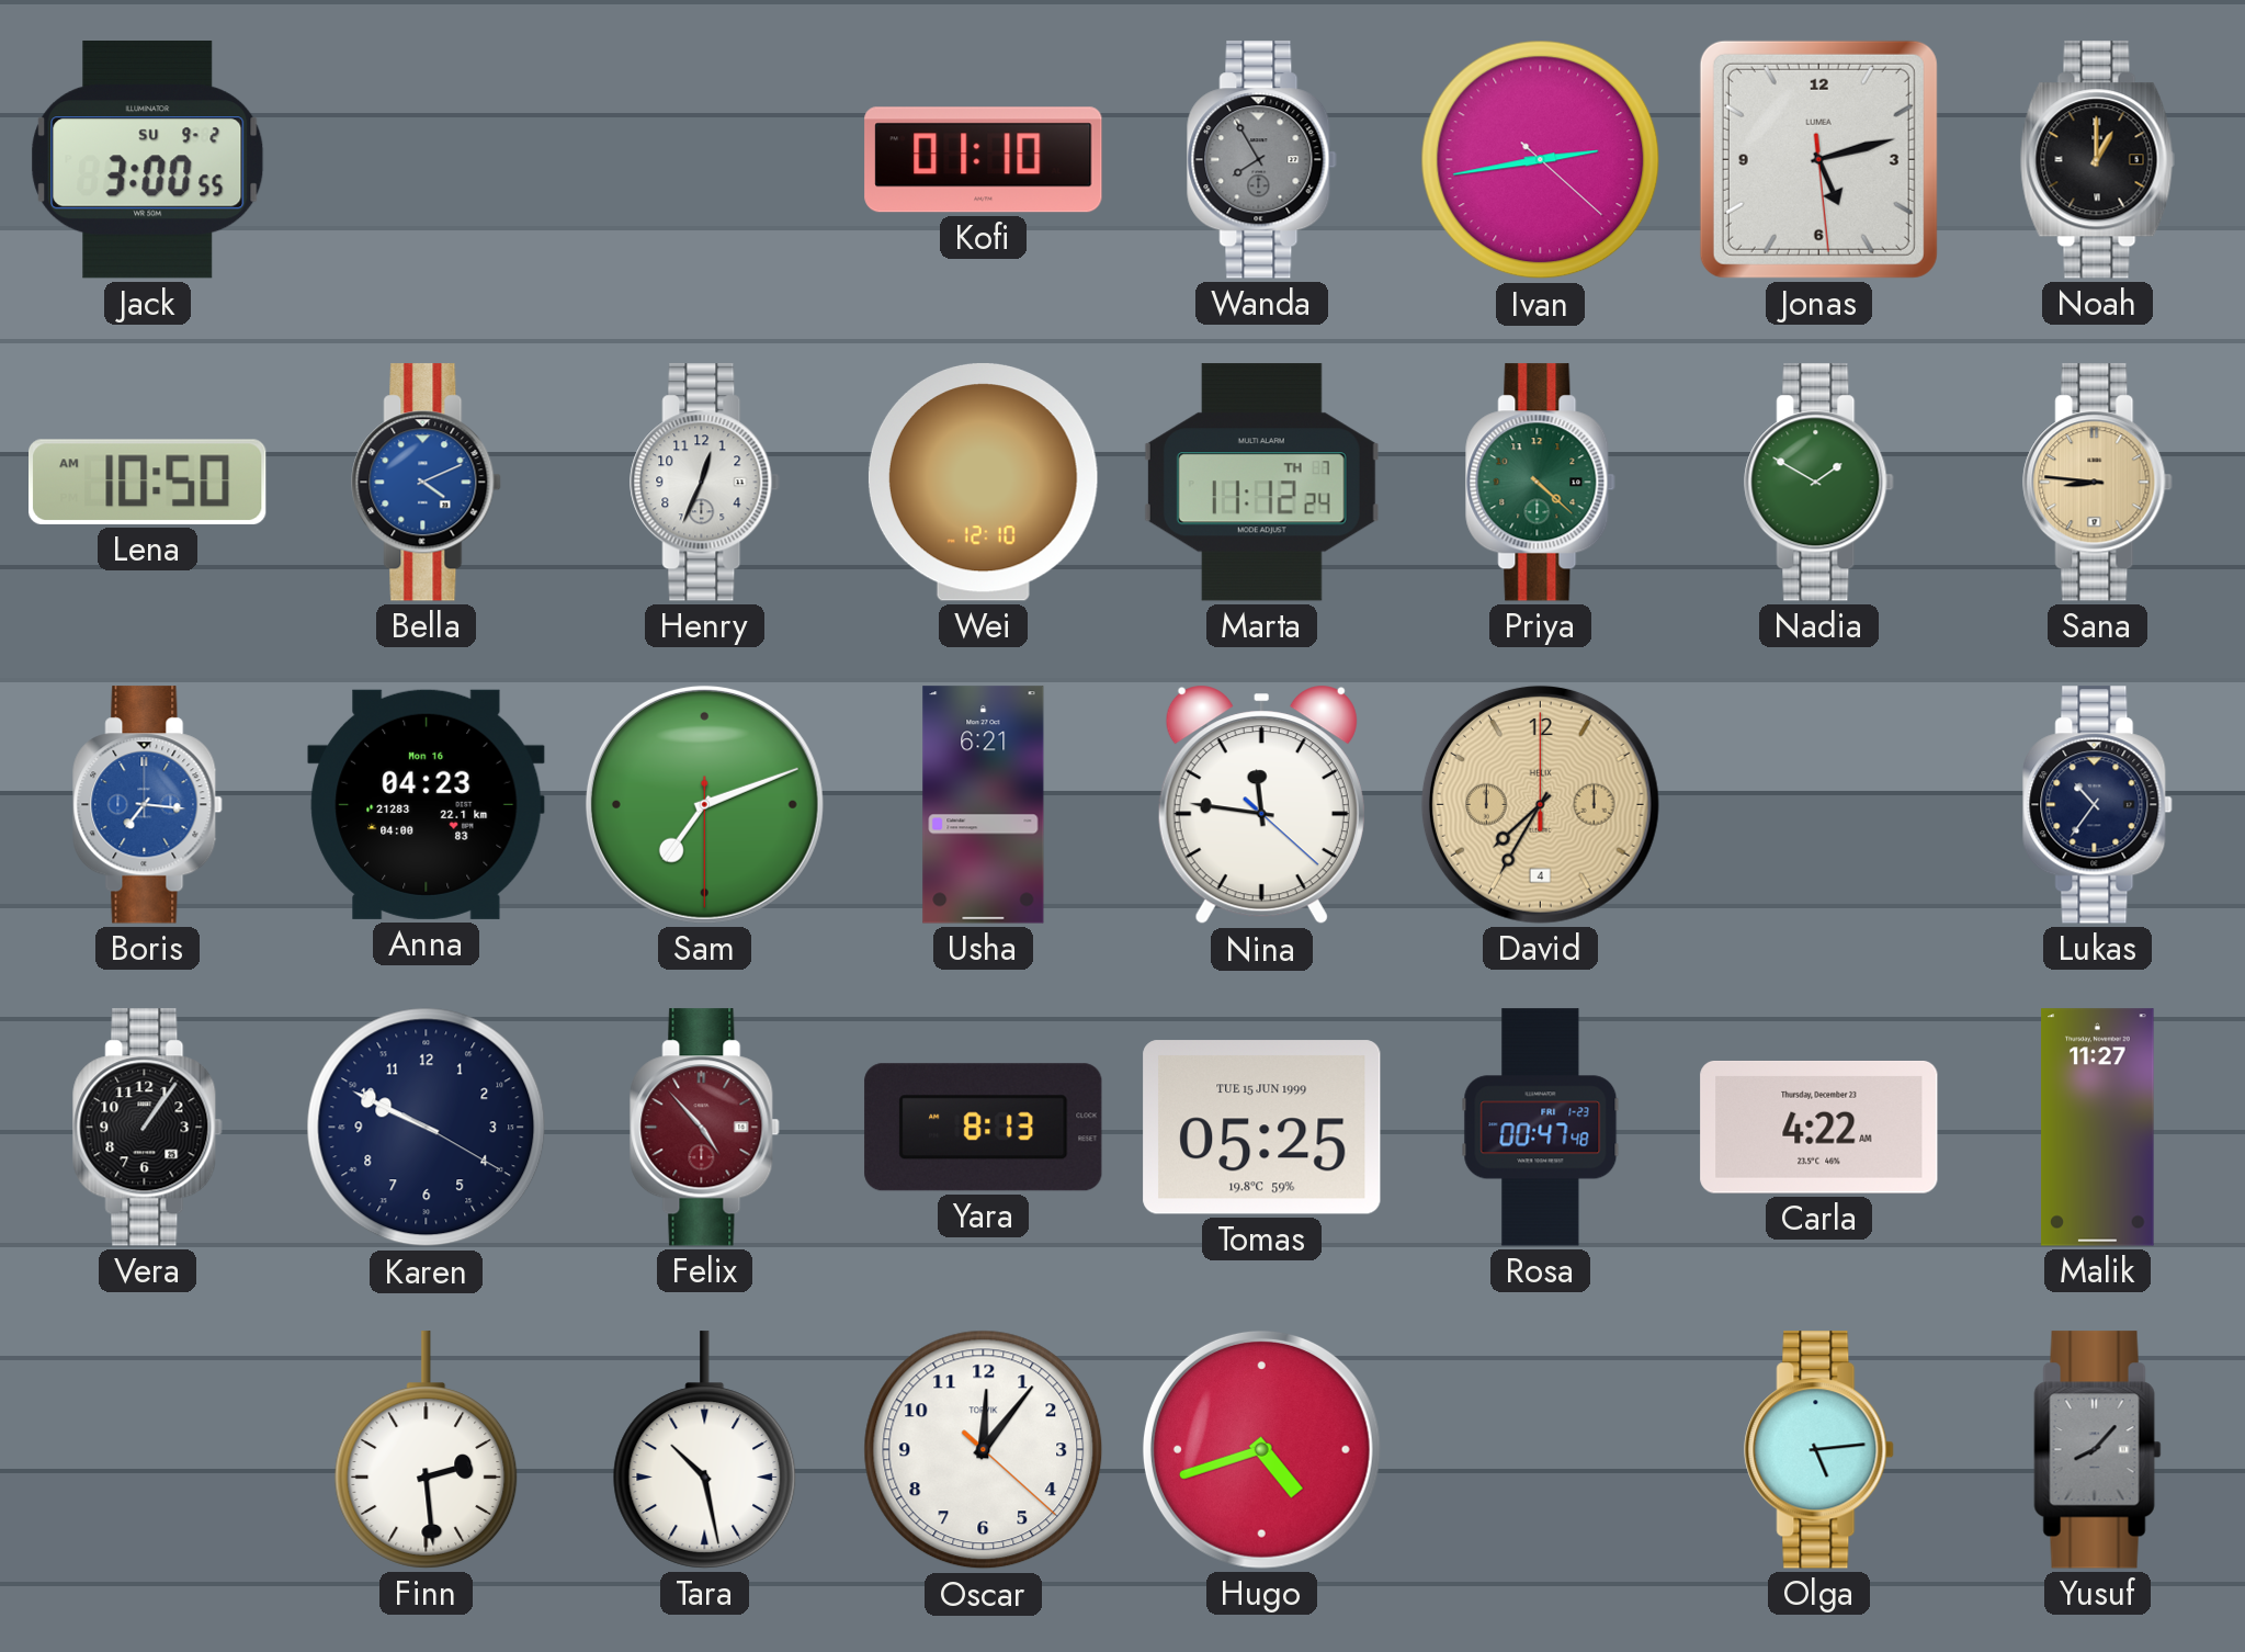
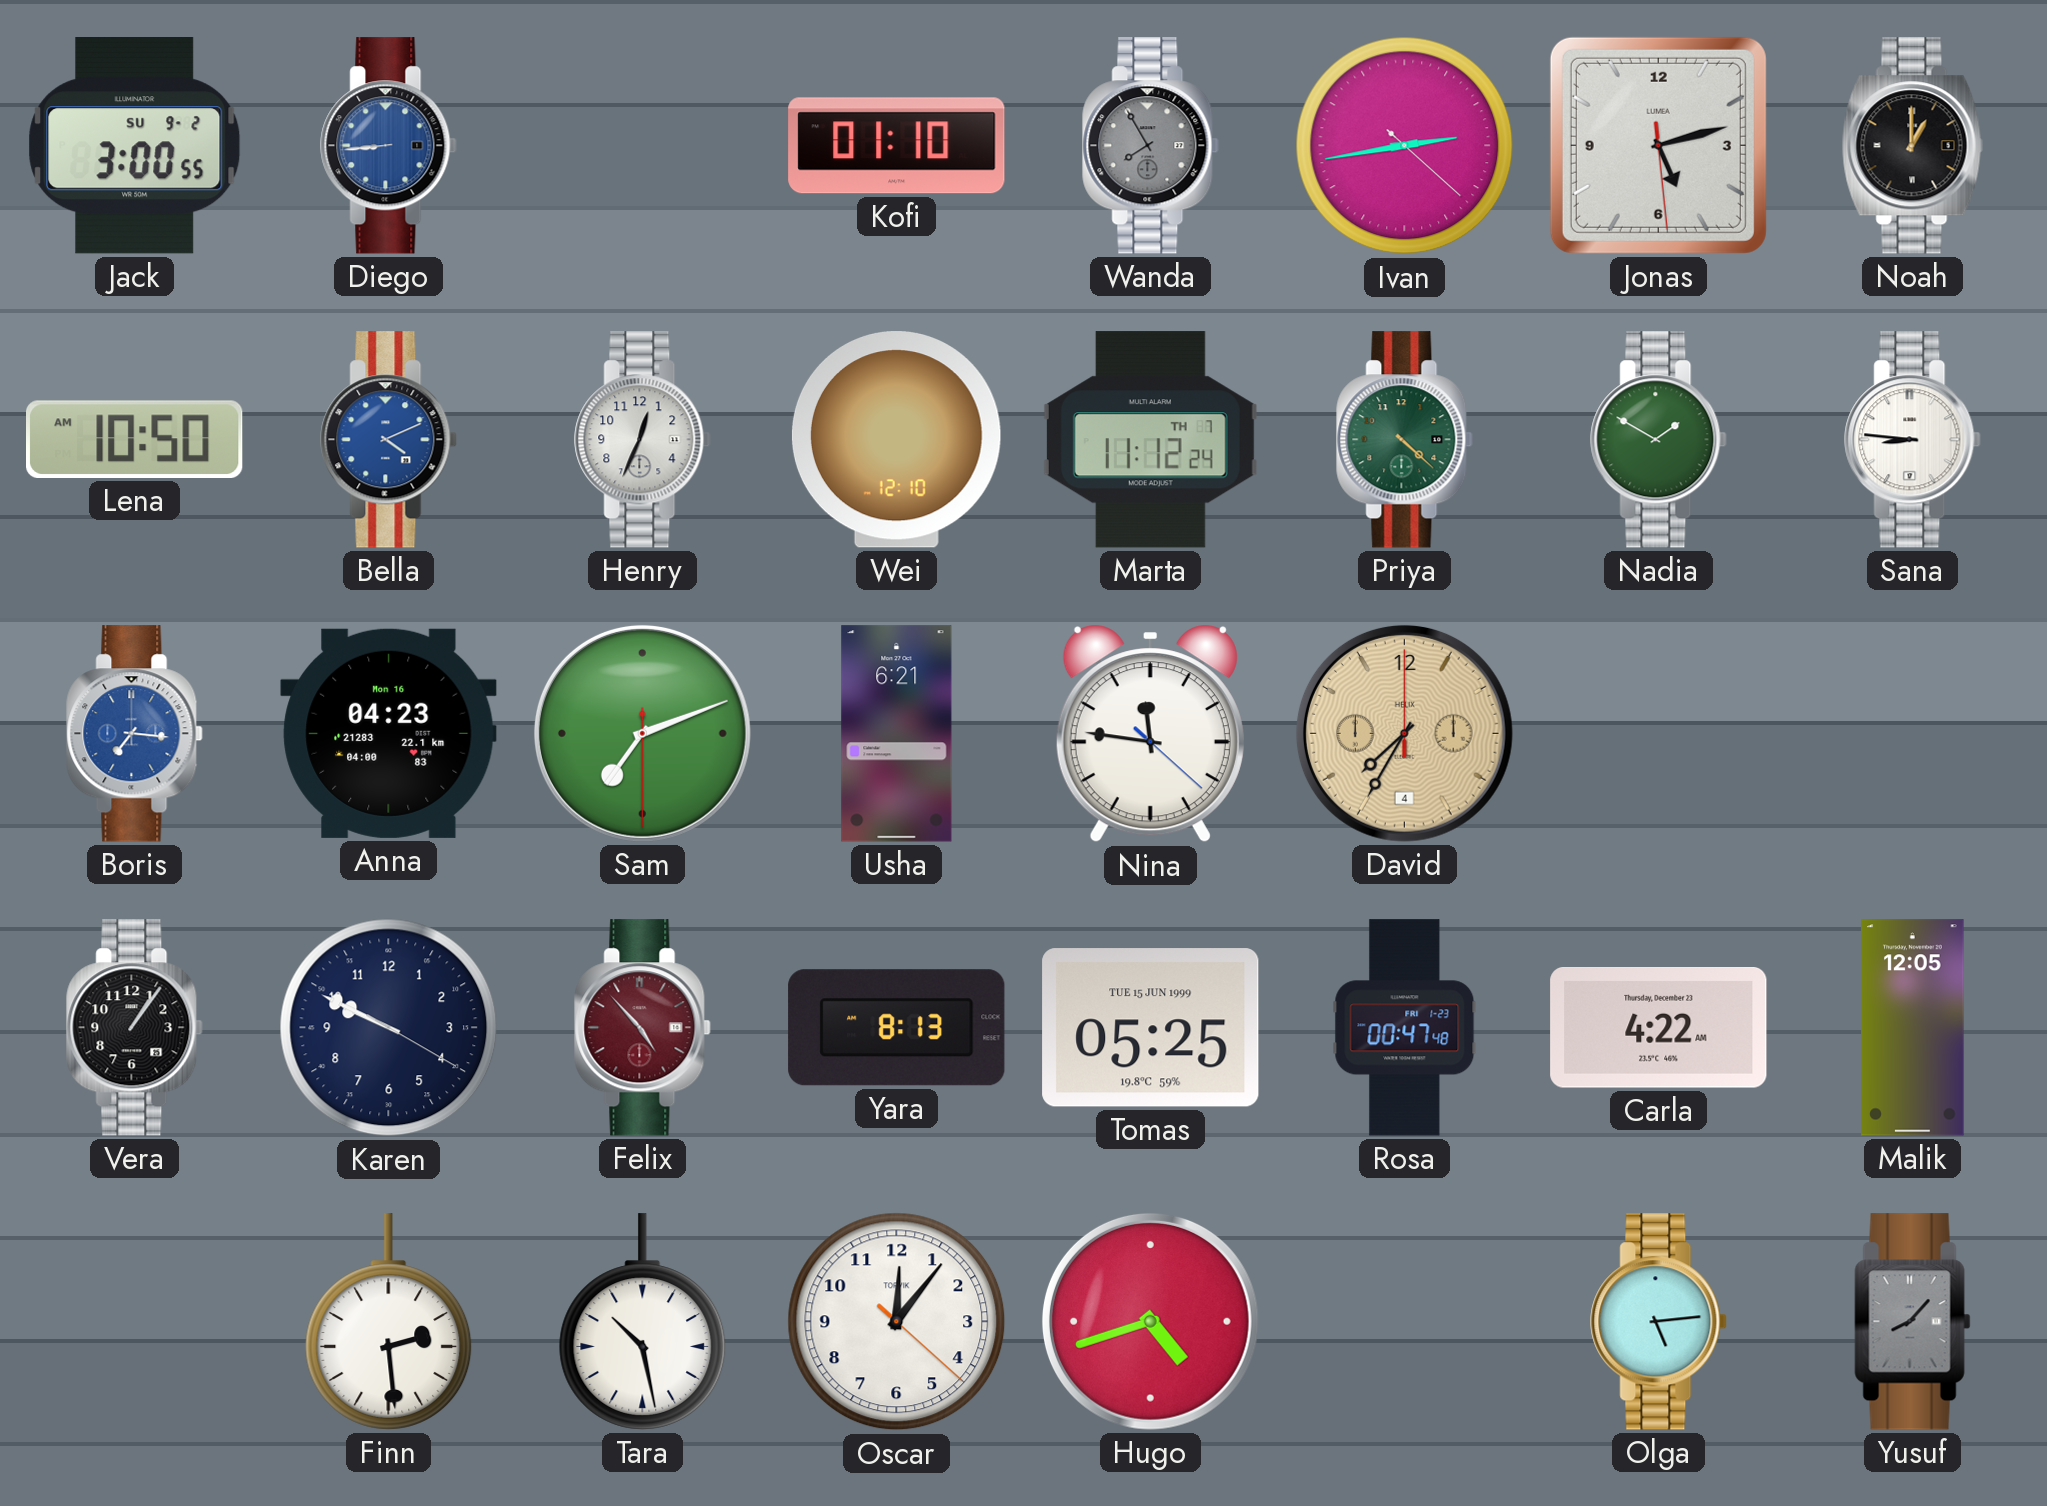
Diego: none -> 8:44
Sana dial: champagne -> white
Lukas: 10:36 -> none
Malik: 11:27 -> 12:05
